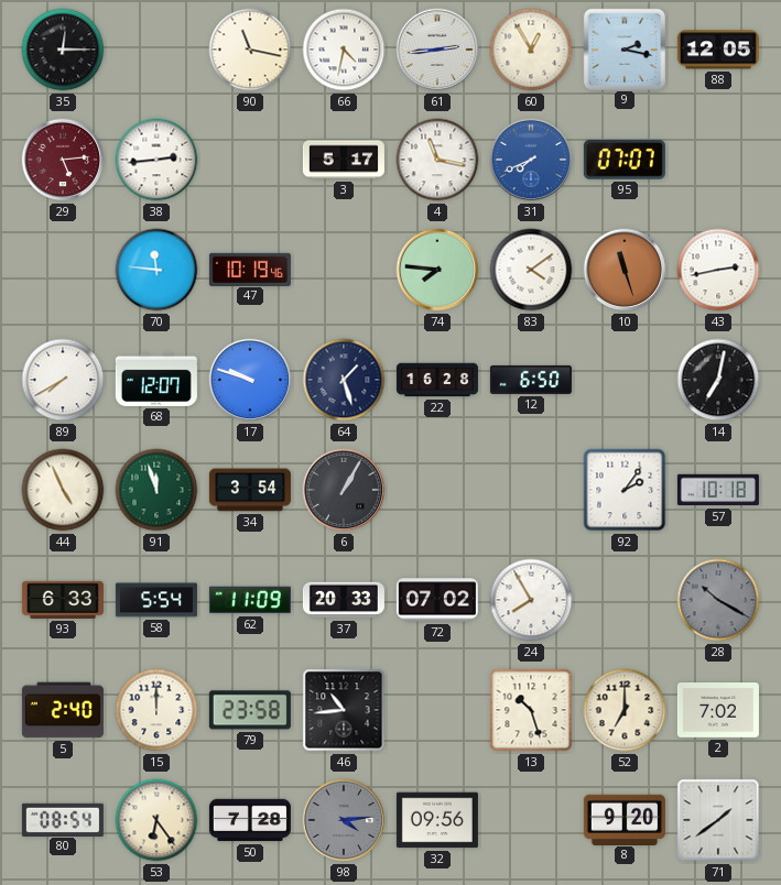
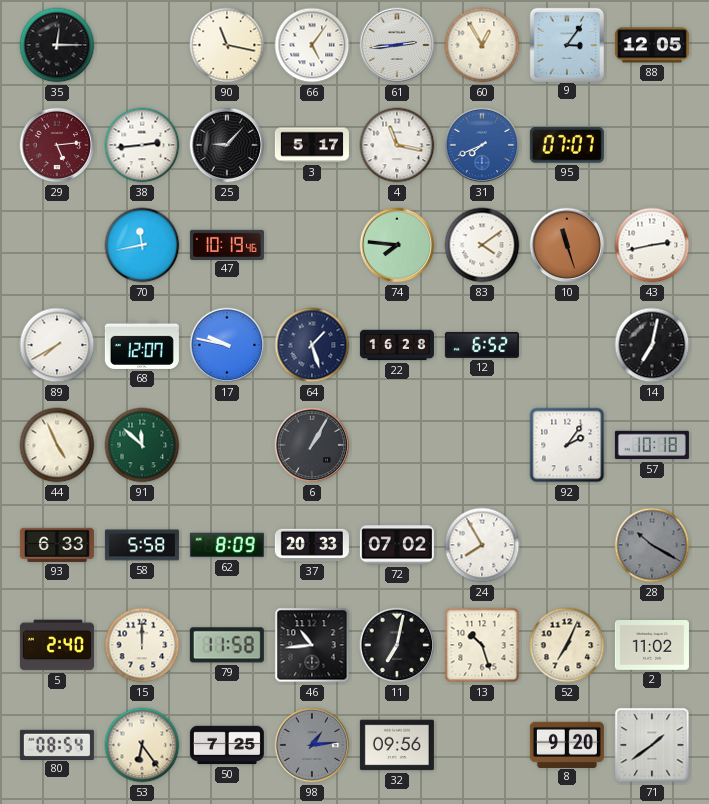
66: 4:32 -> 5:06
9: 2:17 -> 3:06
25: none -> 9:07
70: 11:46 -> 11:43
17: 9:48 -> 9:47
12: 6:50 -> 6:52
91: 11:57 -> 11:52
34: 3:54 -> none
58: 5:54 -> 5:58
62: 11:09 -> 8:09
79: 23:58 -> 11:58
11: none -> 7:02
52: 7:00 -> 7:04
2: 7:02 -> 11:02
50: 7:28 -> 7:25
98: 4:14 -> 1:14
